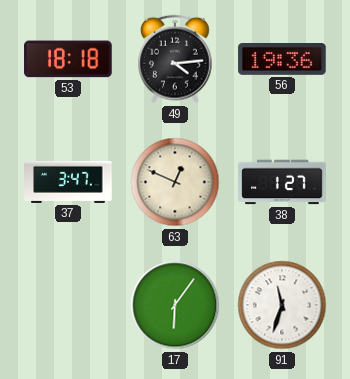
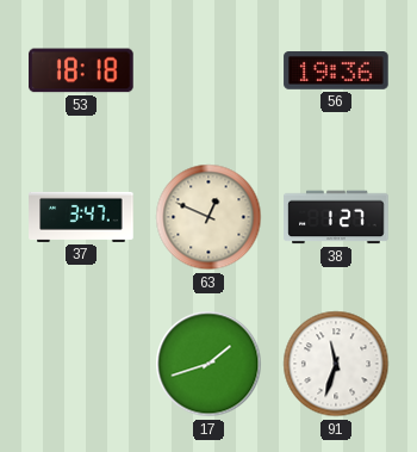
49: 4:14 -> none
17: 6:06 -> 1:42
